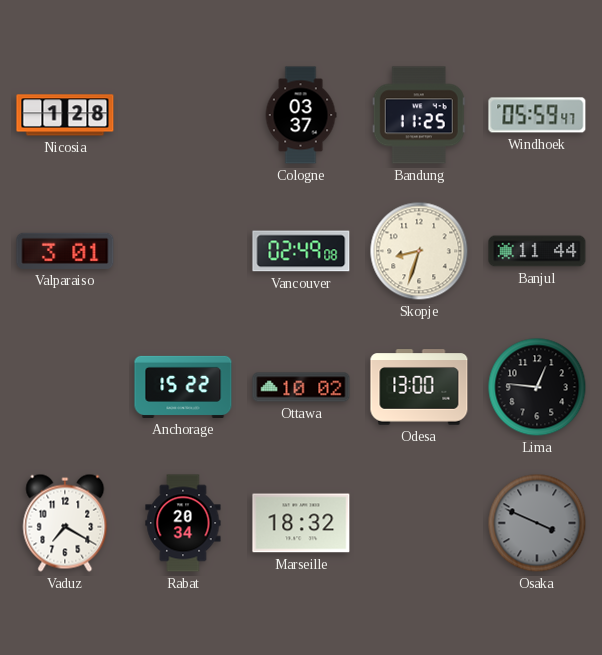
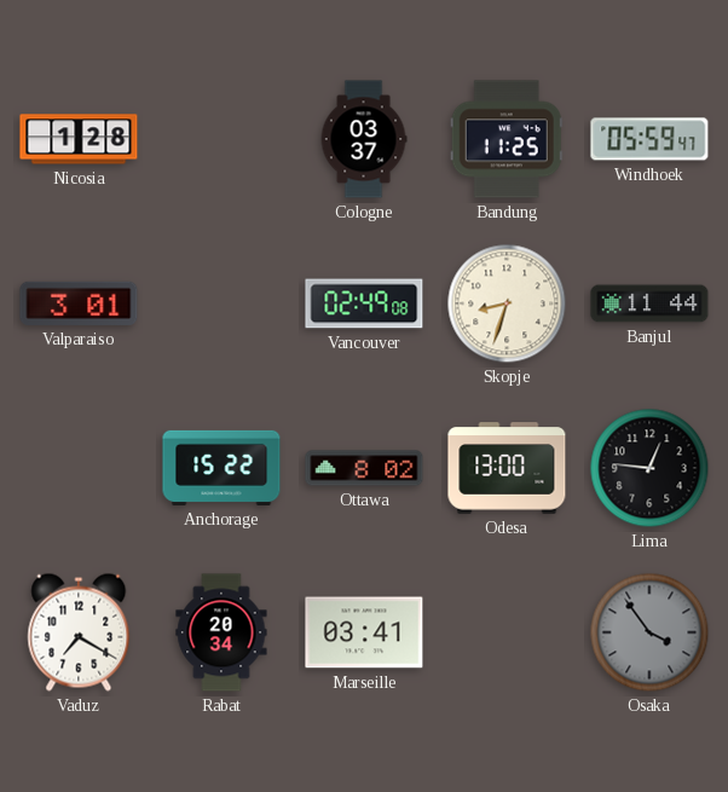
Ottawa: 10:02 -> 8:02
Marseille: 18:32 -> 03:41
Osaka: 3:49 -> 3:54
